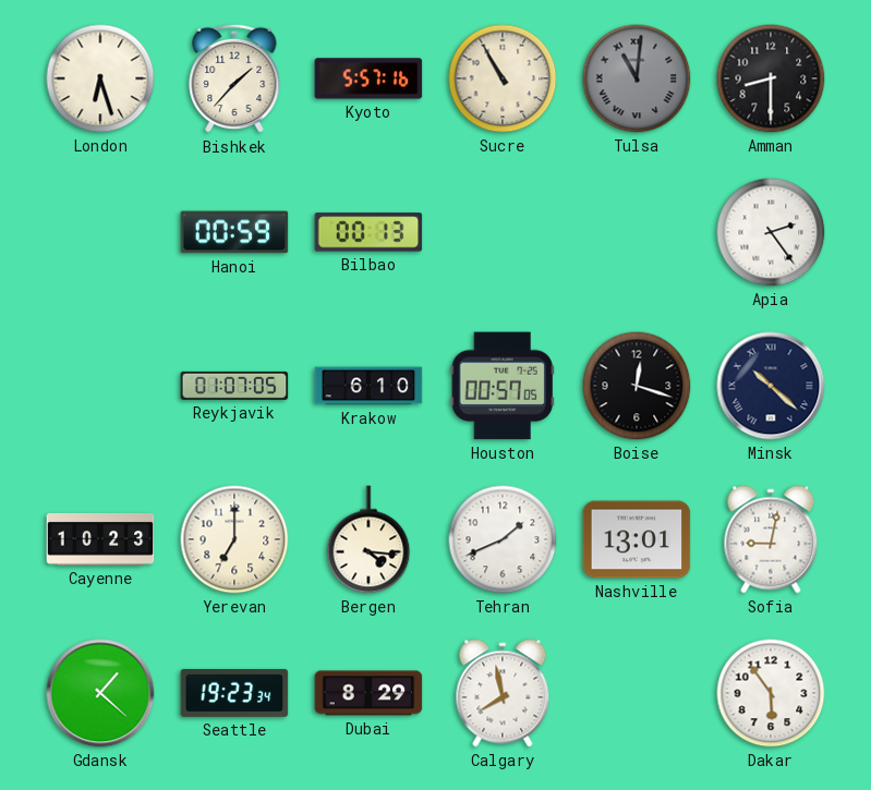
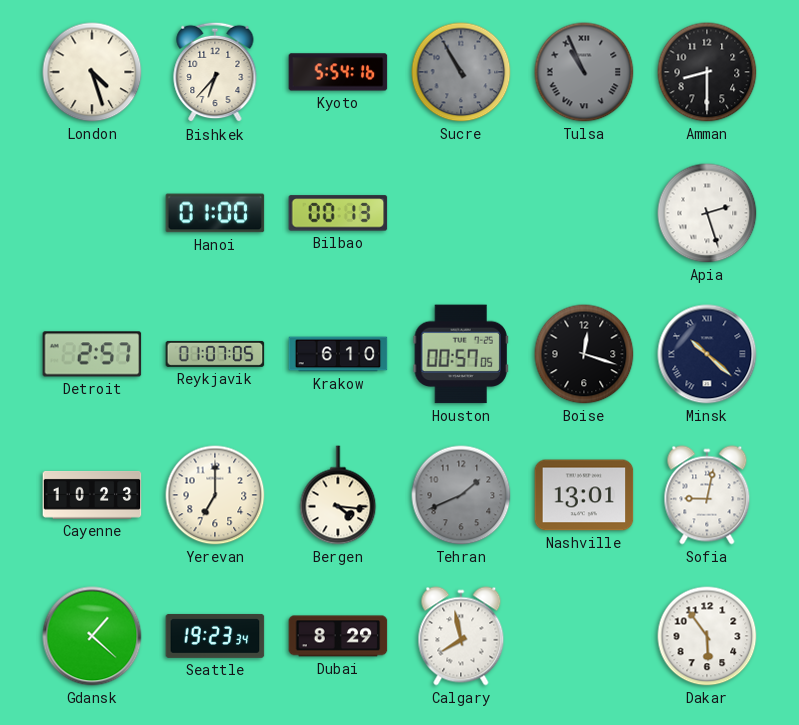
London: 6:27 -> 4:27
Bishkek: 1:37 -> 6:37
Kyoto: 5:57 -> 5:54
Sucre dial: cream -> grey
Tulsa: 11:01 -> 10:56
Hanoi: 00:59 -> 01:00
Apia: 2:24 -> 2:27
Detroit: none -> 2:57
Tehran dial: white -> grey
